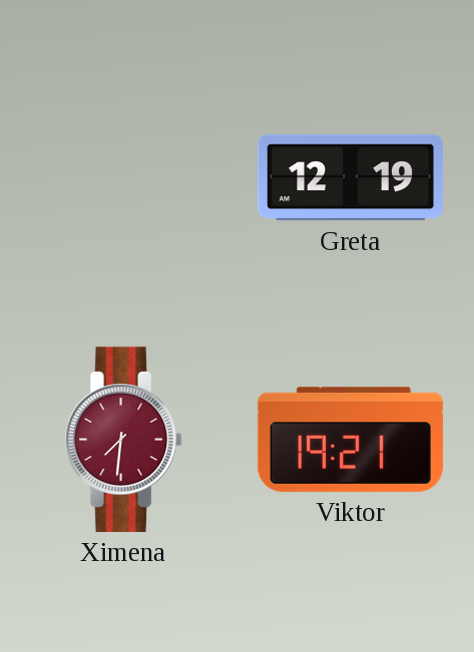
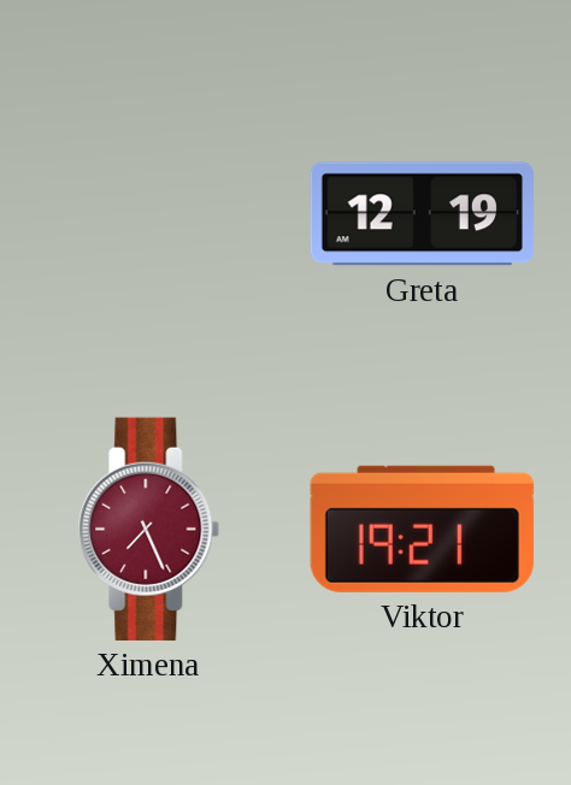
Ximena: 7:31 -> 7:26
